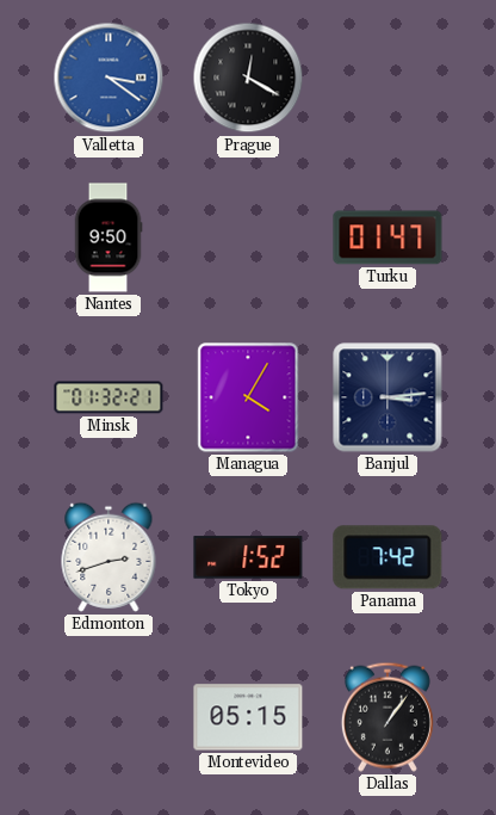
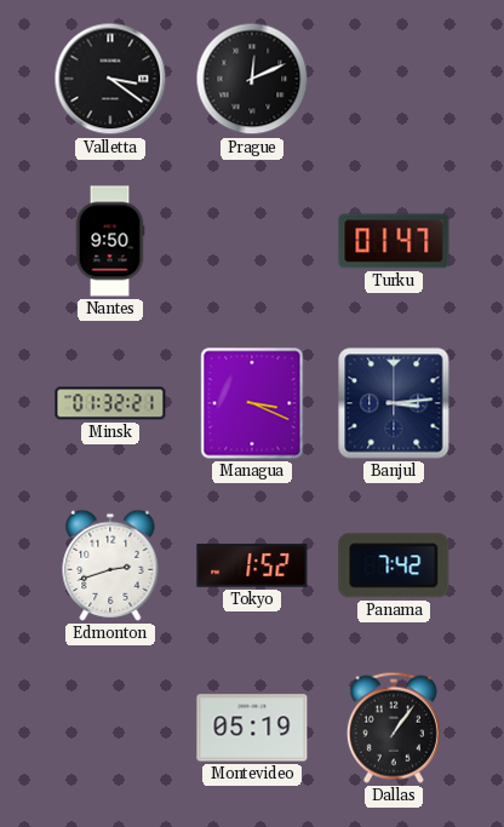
Valletta dial: blue -> black
Prague: 12:20 -> 12:11
Managua: 4:05 -> 3:19
Montevideo: 05:15 -> 05:19
